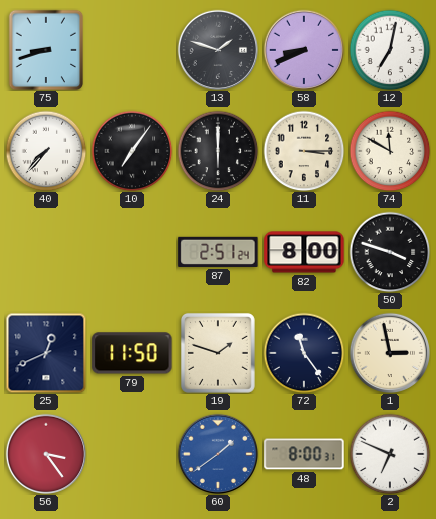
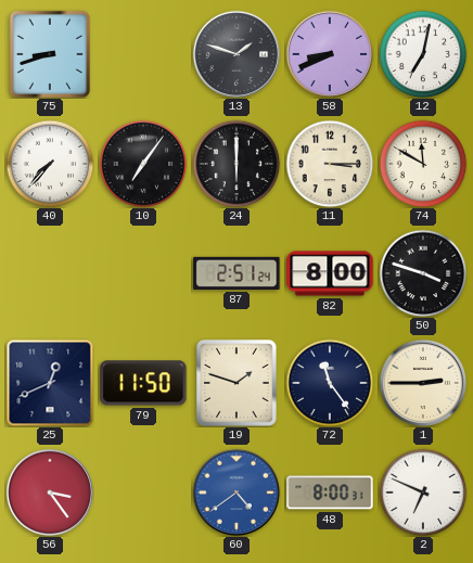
1: 2:58 -> 2:45
60: 1:39 -> 4:39
